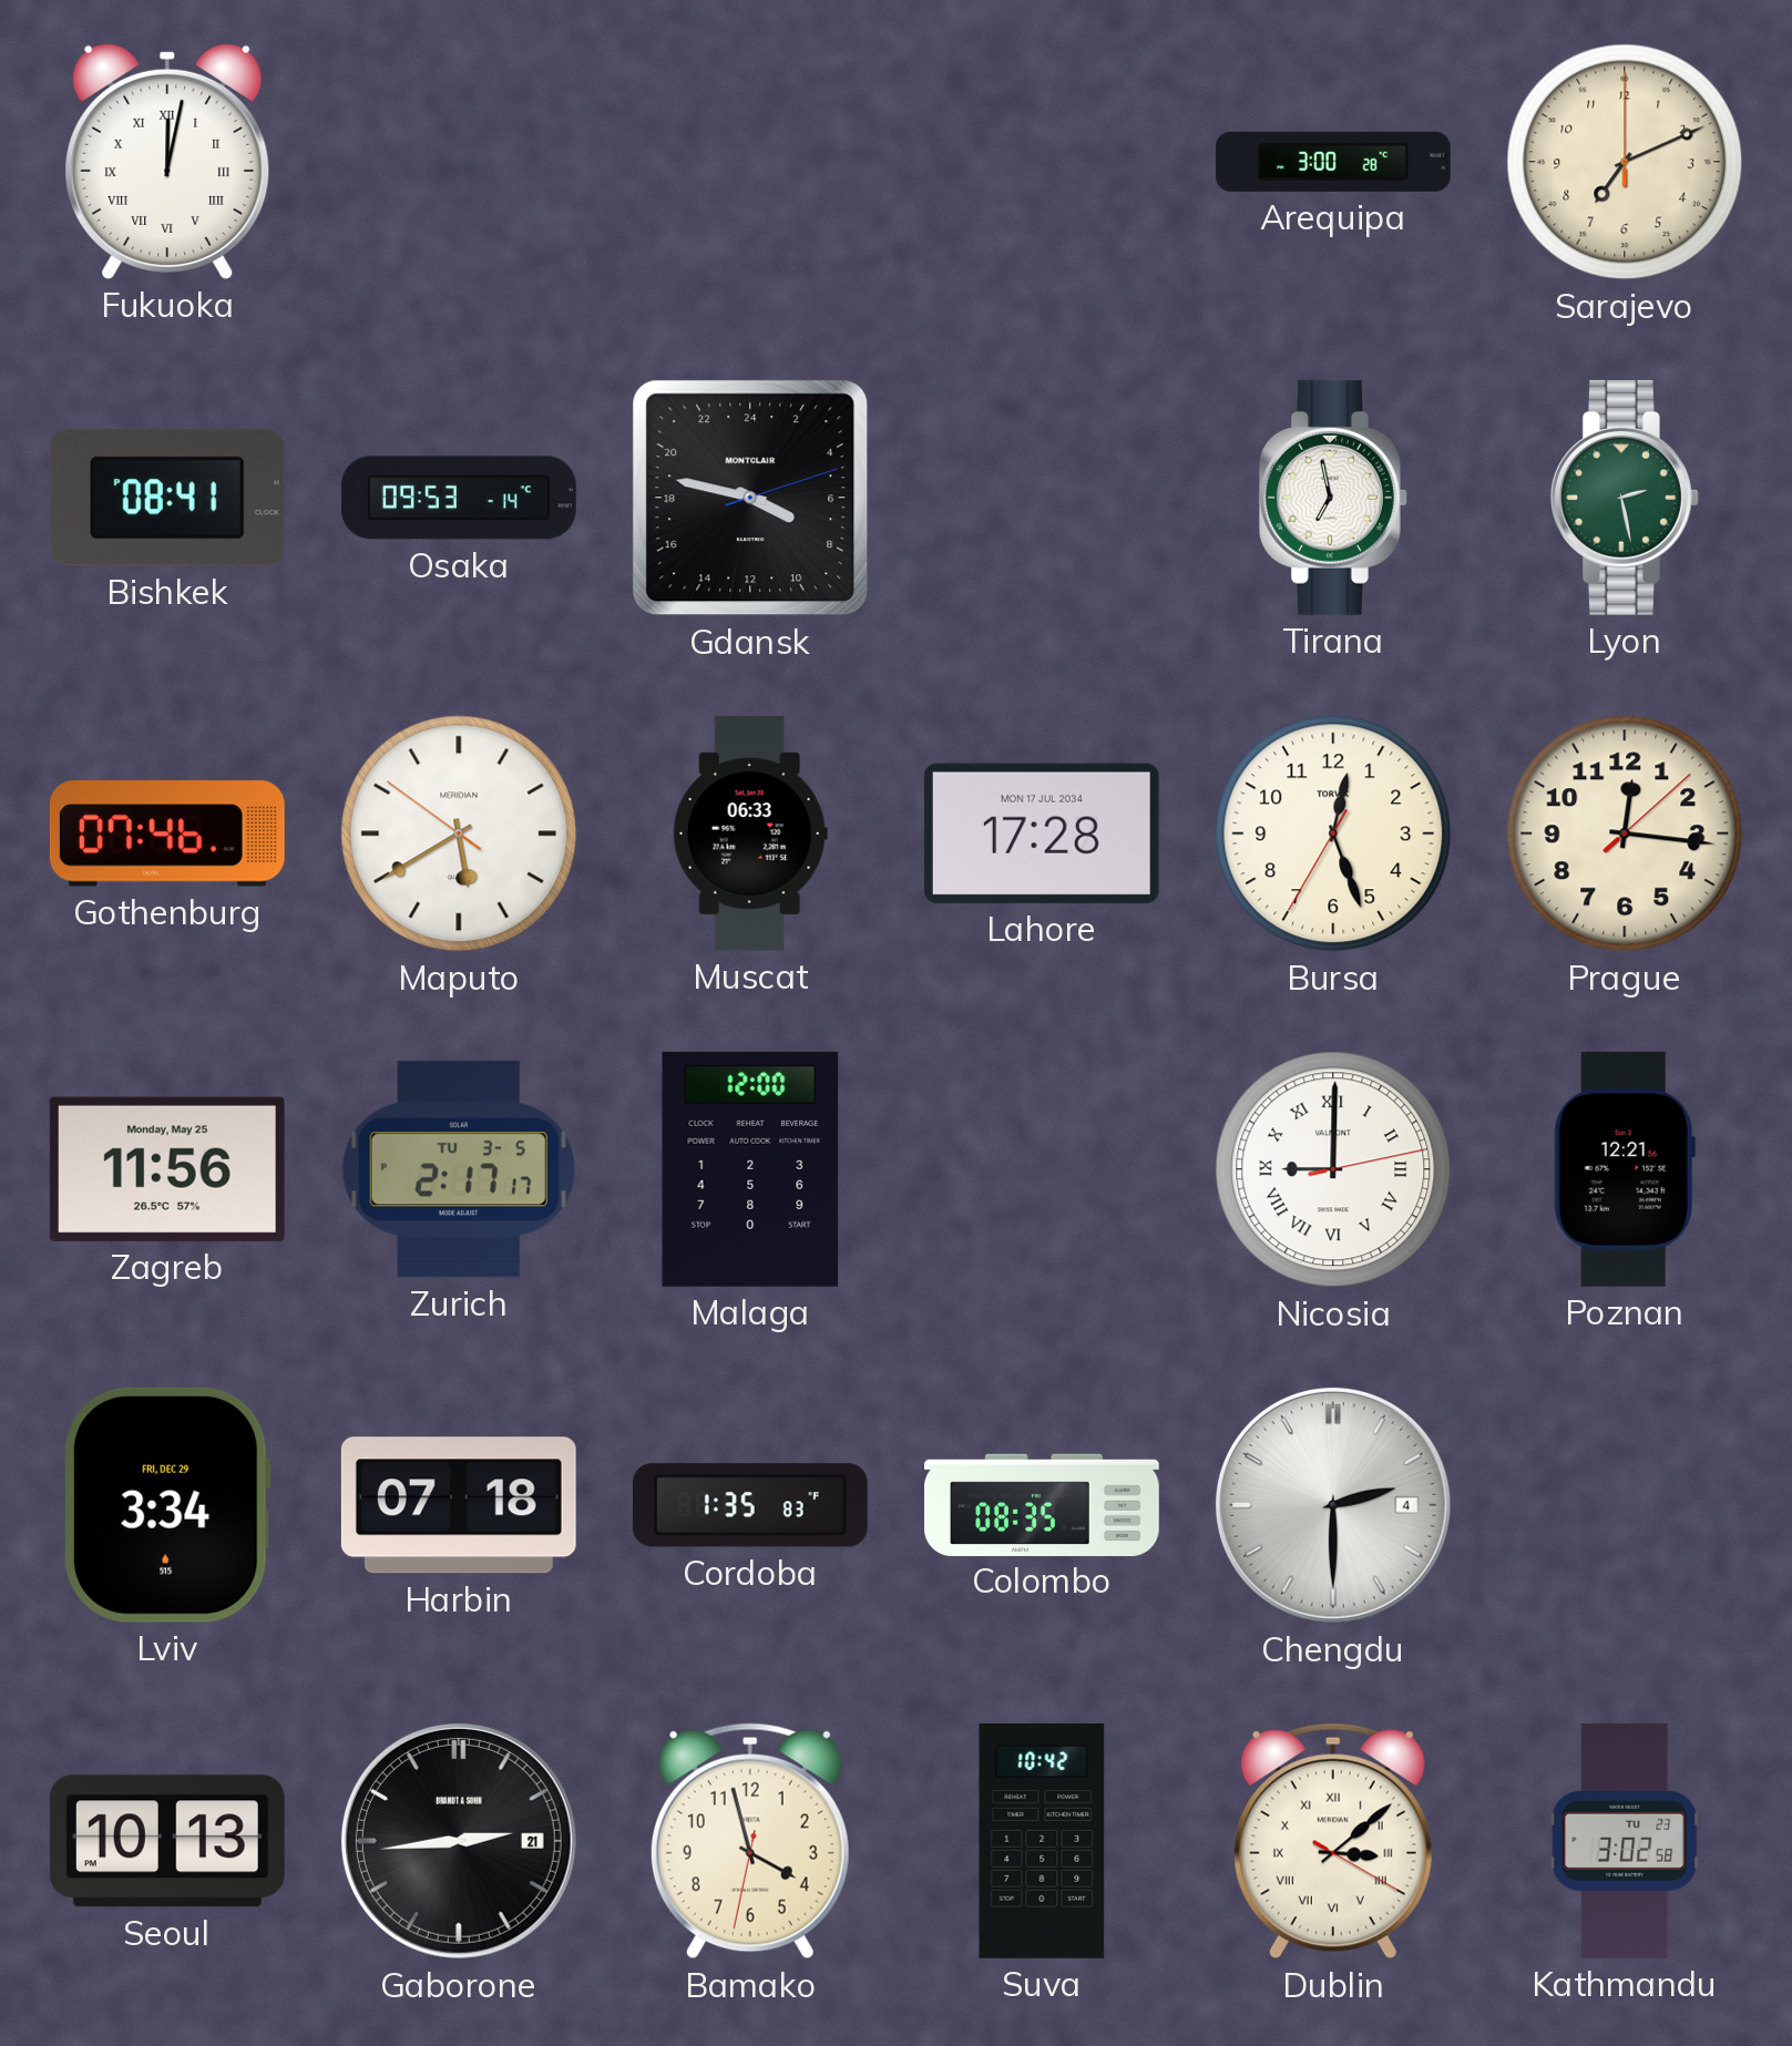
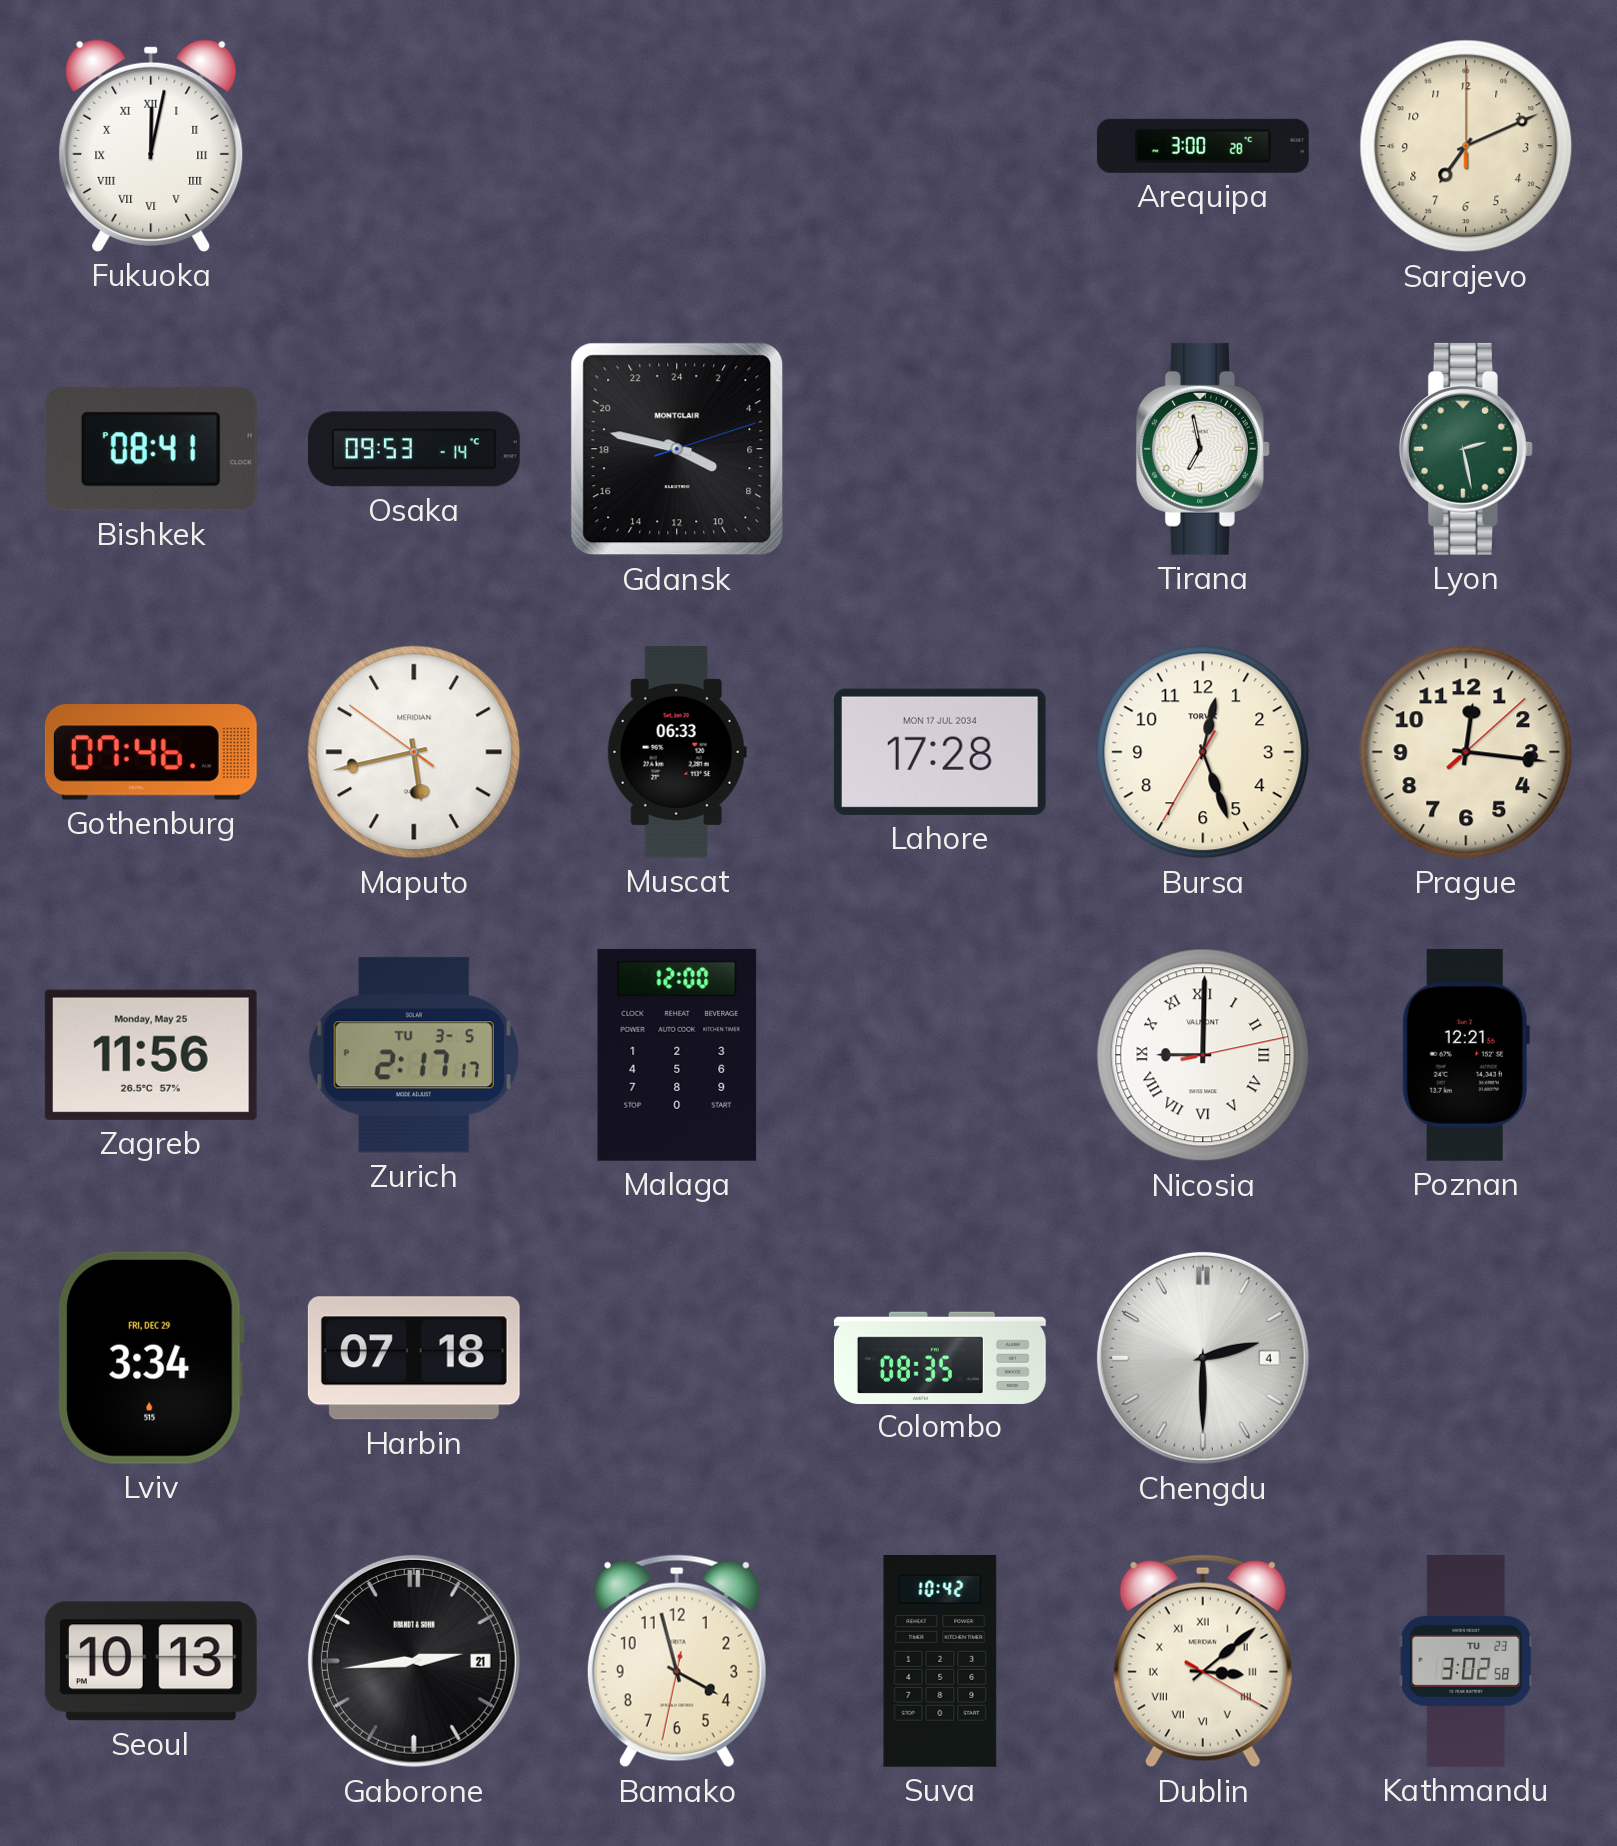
Maputo: 5:39 -> 5:42
Cordoba: 1:35 -> none
